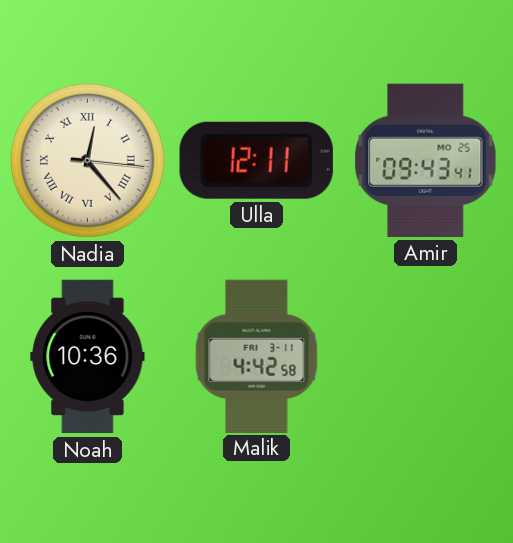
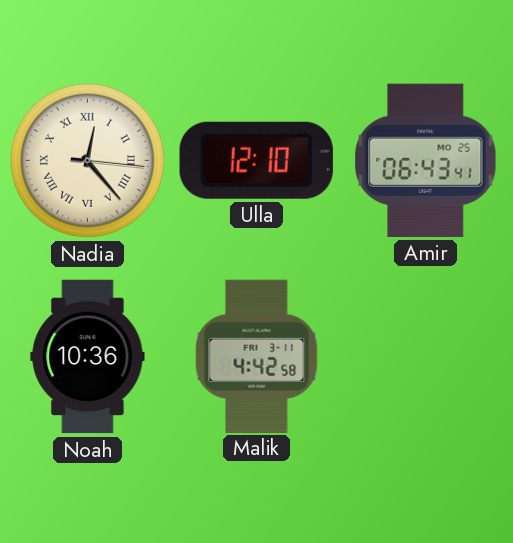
Ulla: 12:11 -> 12:10
Amir: 09:43 -> 06:43
